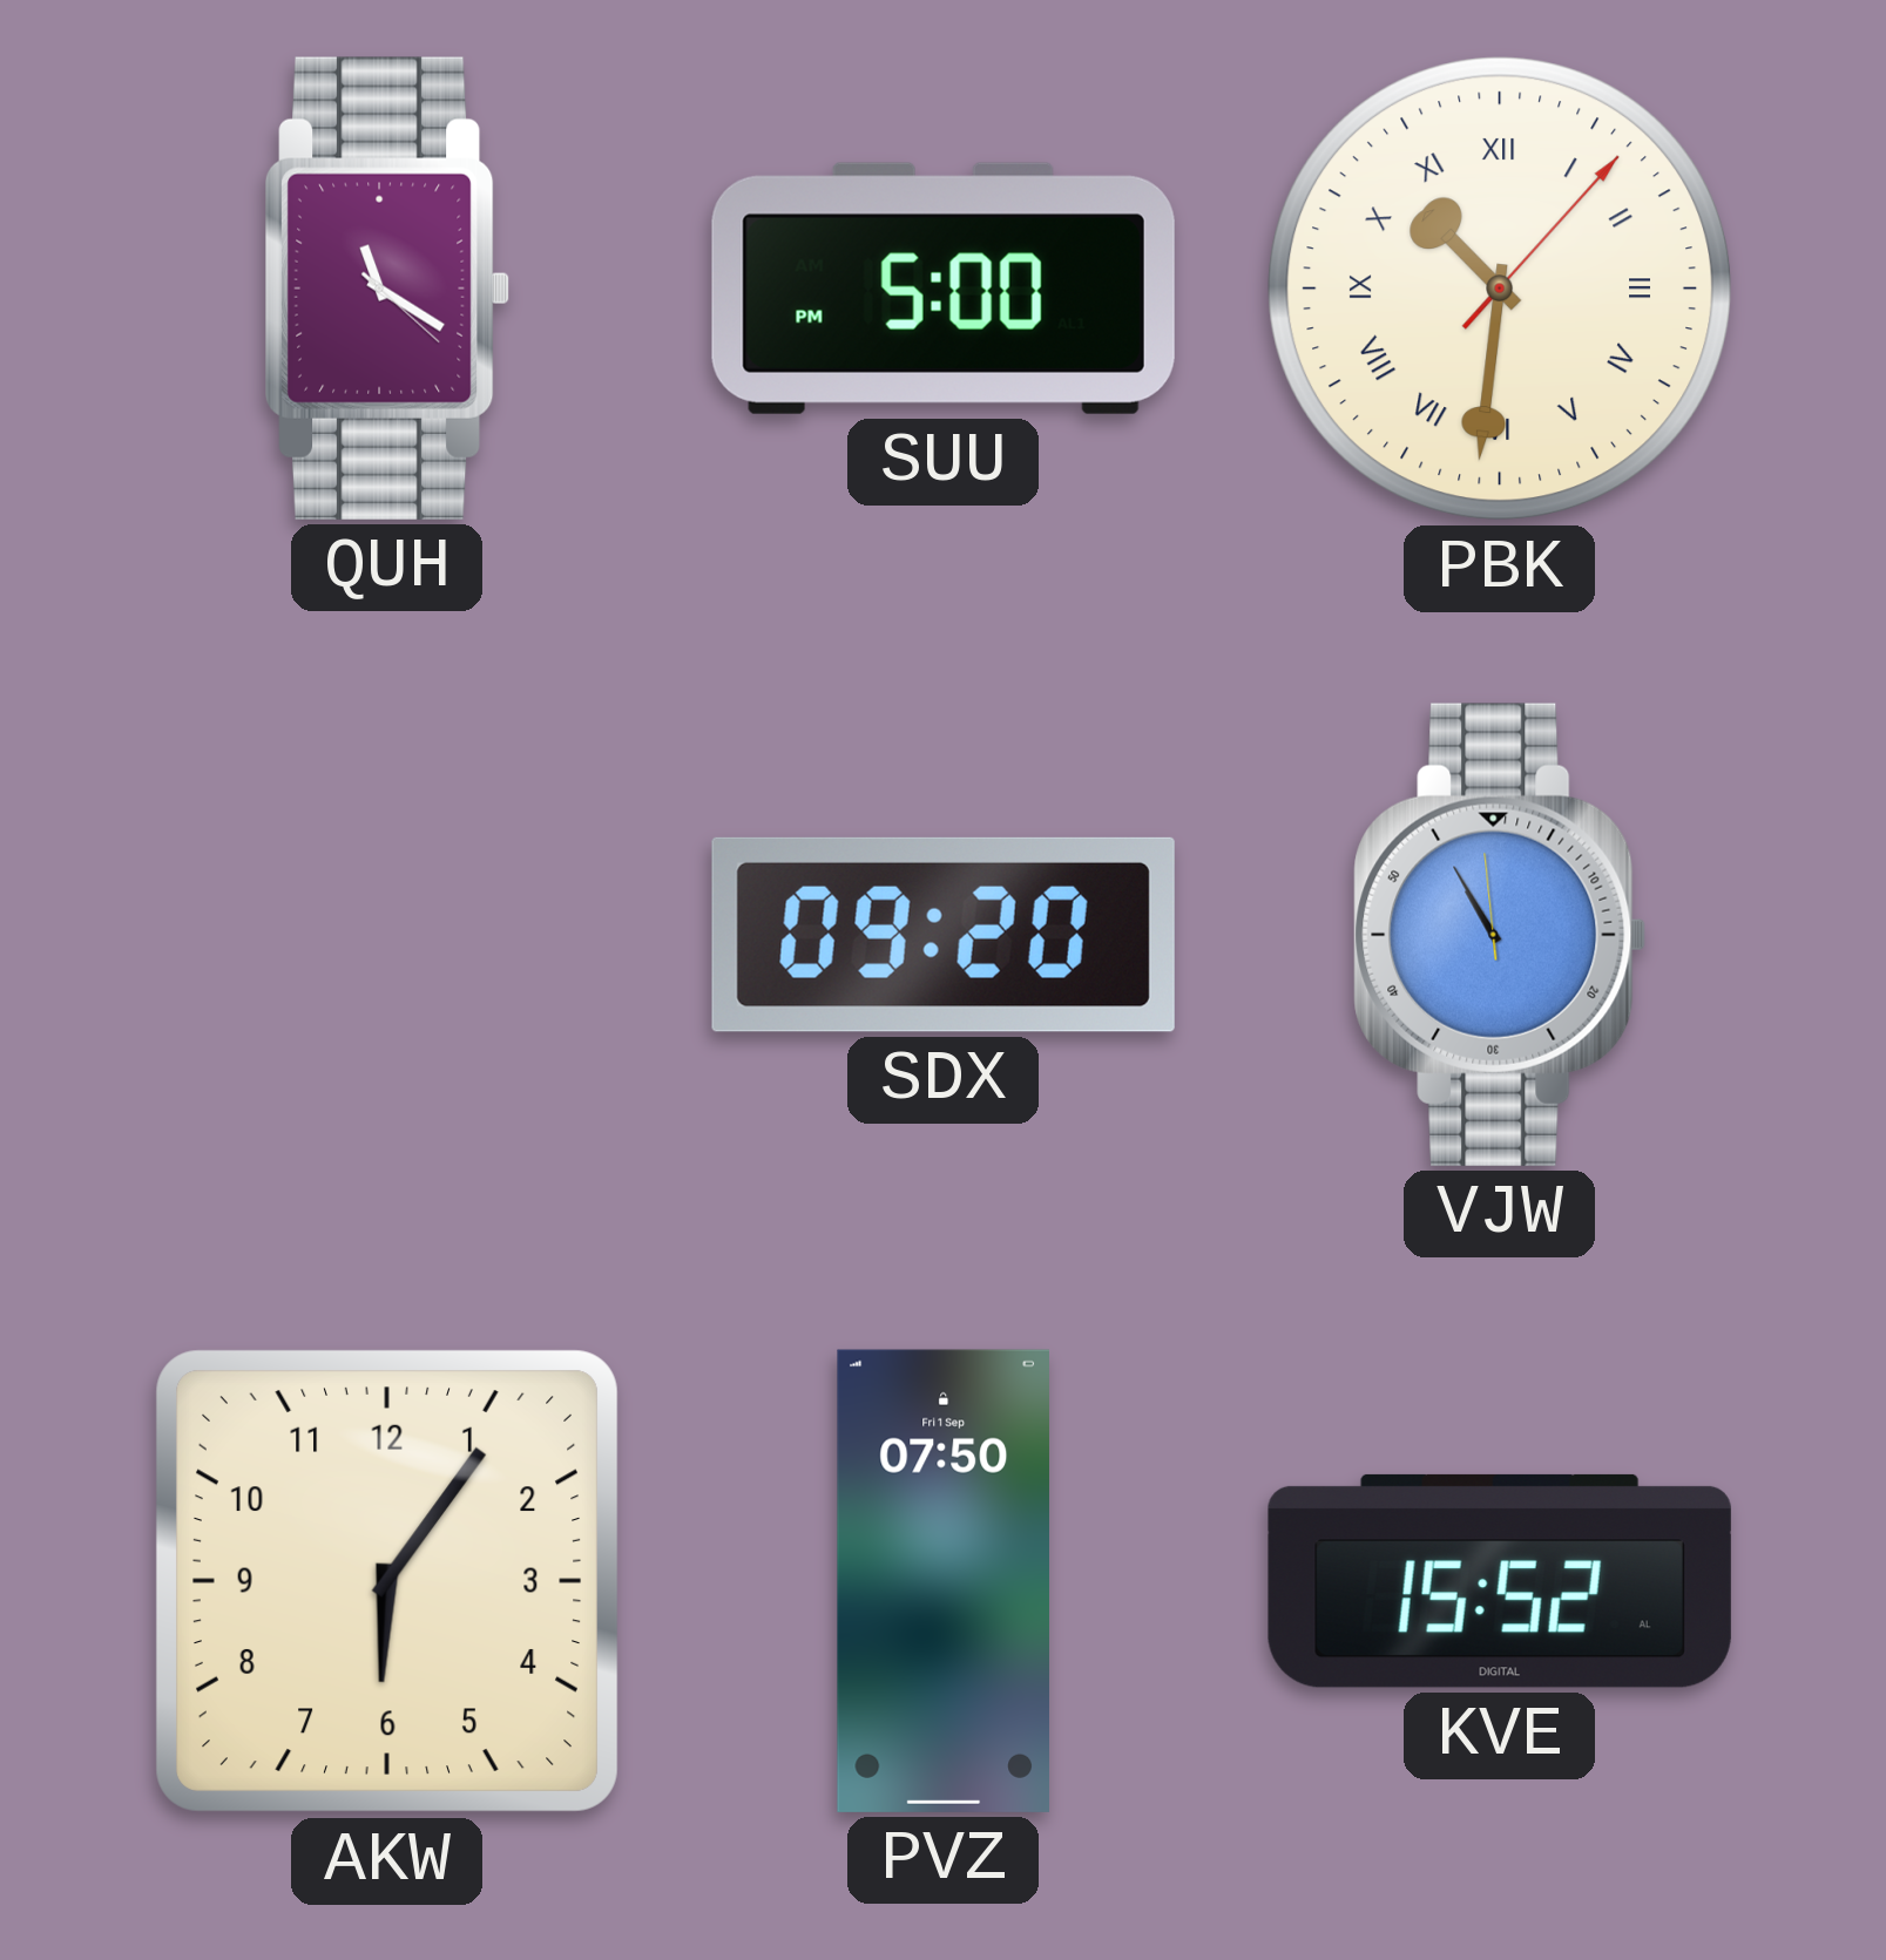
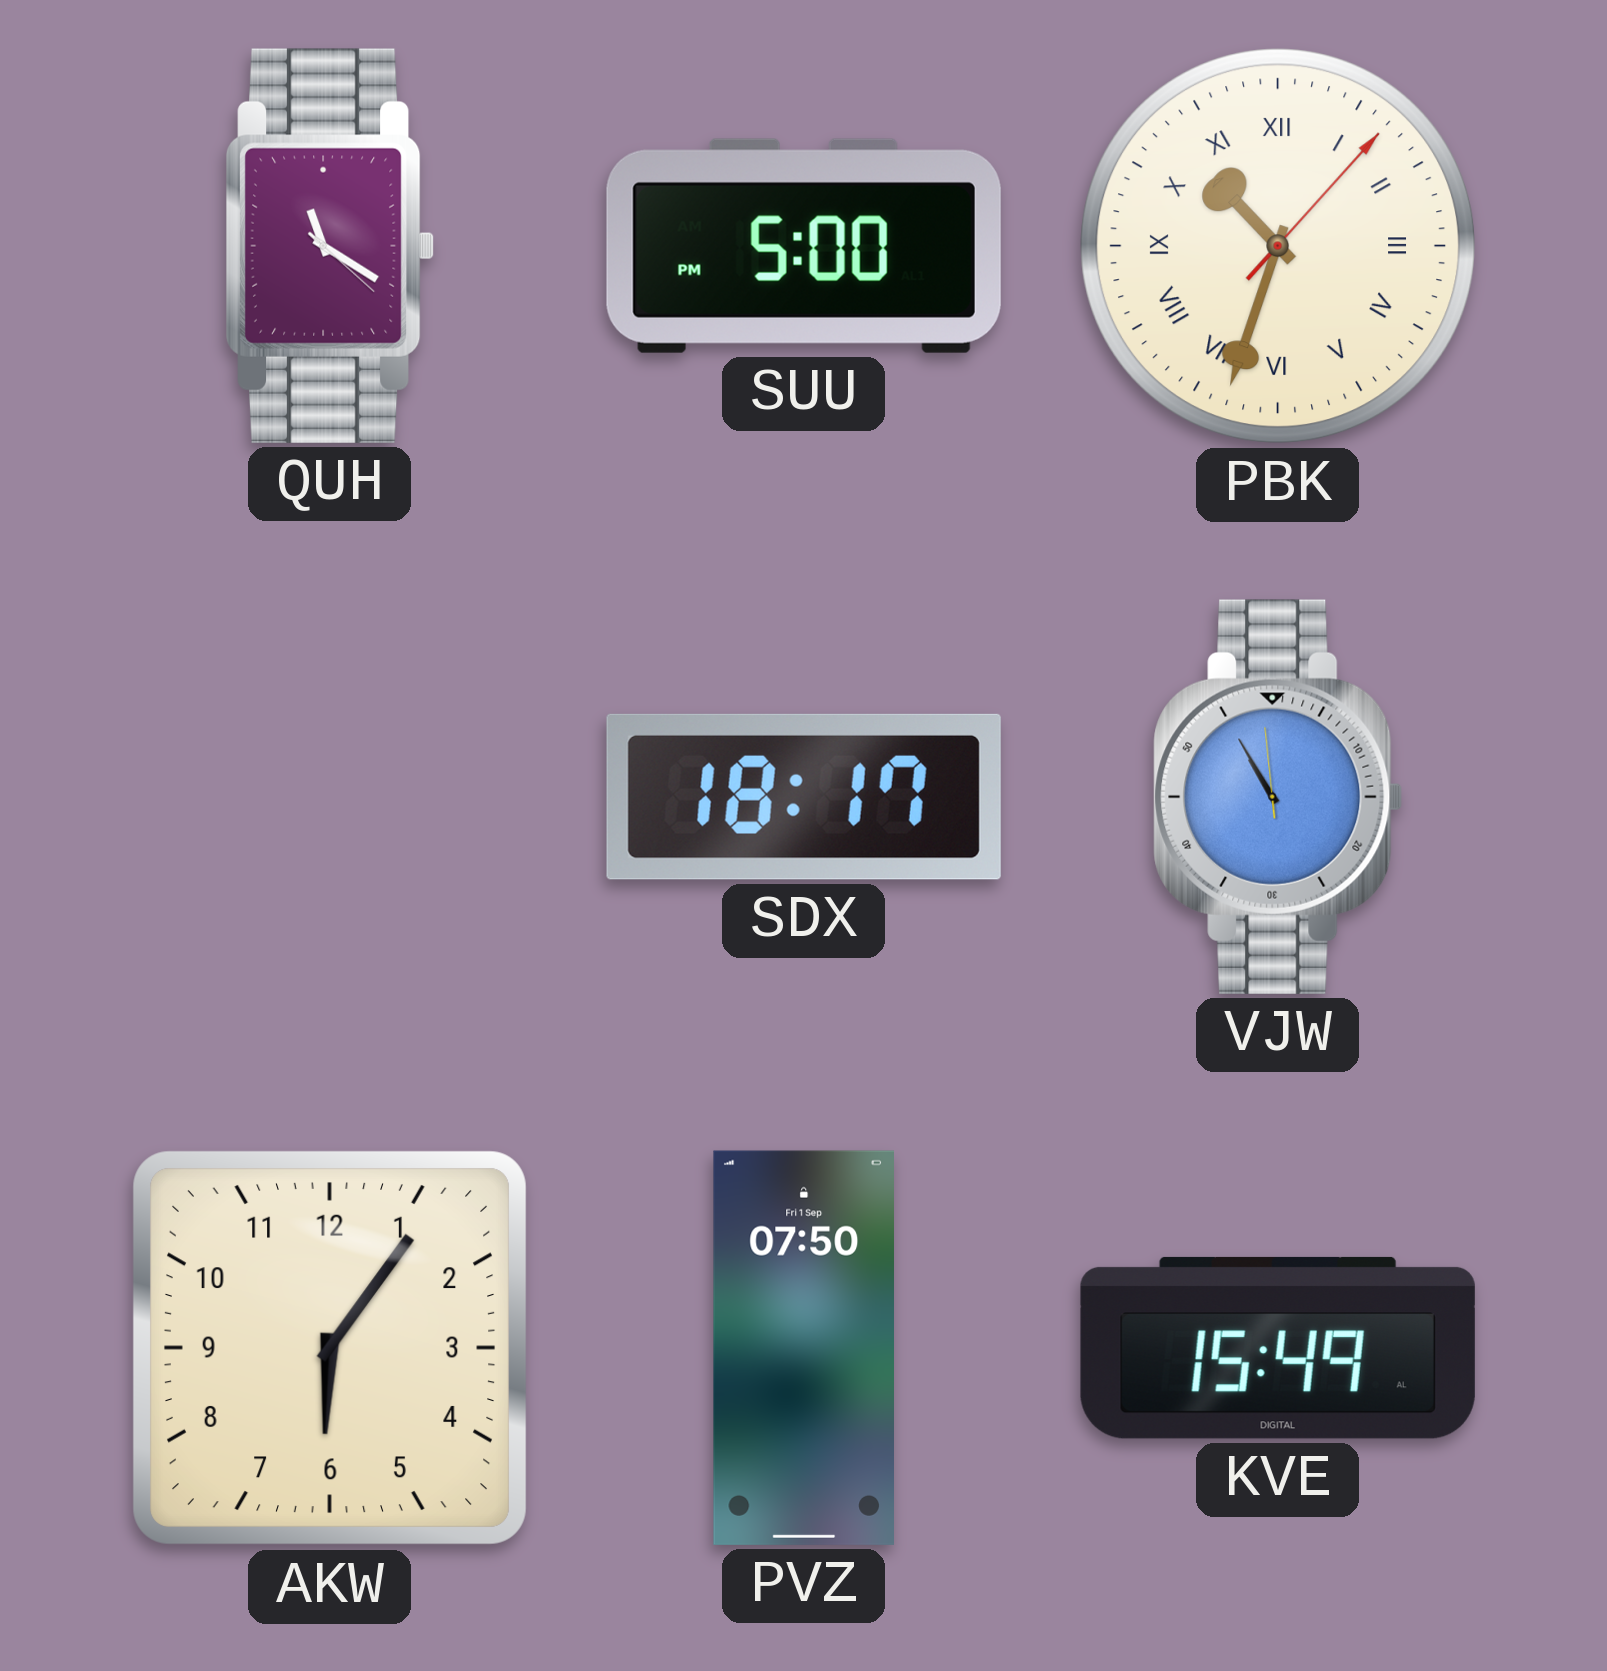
PBK: 10:31 -> 10:33
SDX: 09:20 -> 18:17
KVE: 15:52 -> 15:49
